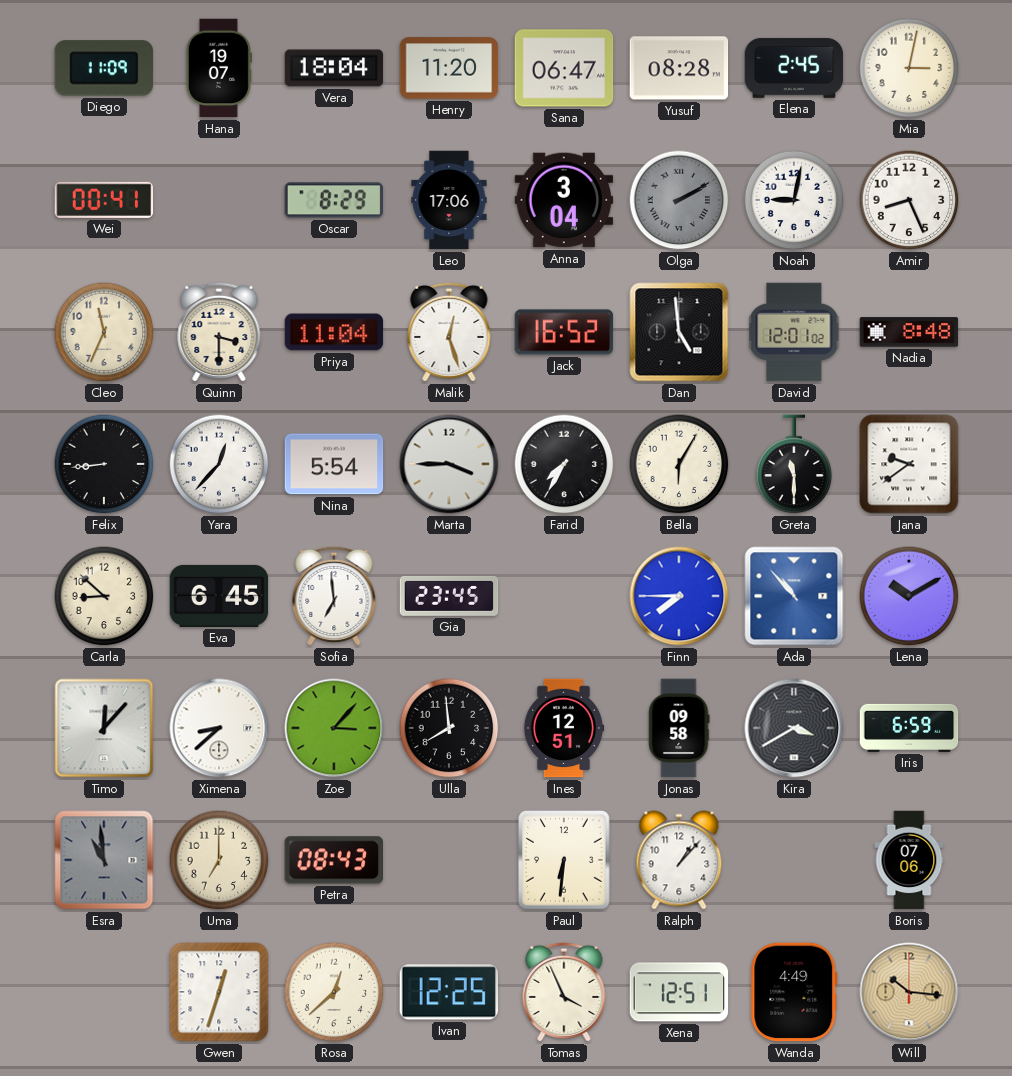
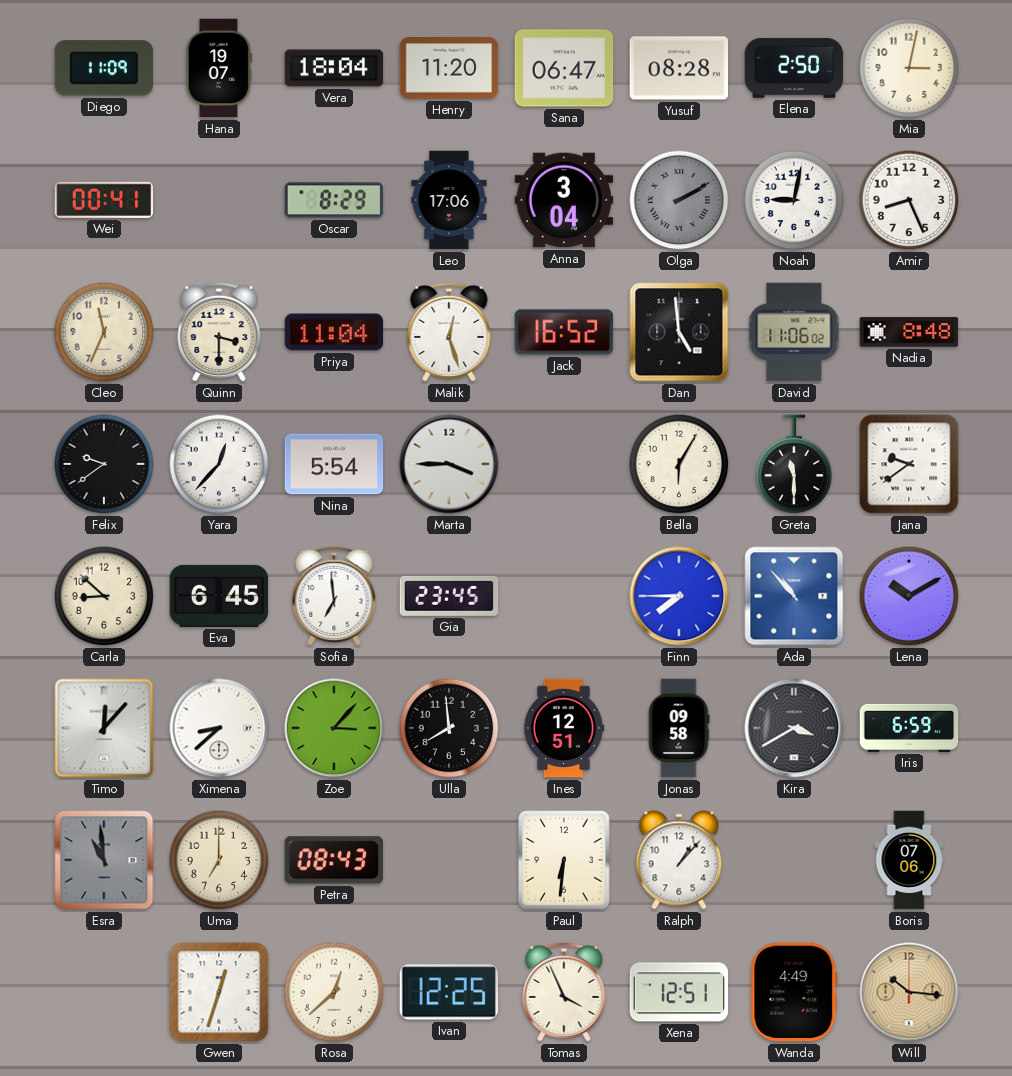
Elena: 2:45 -> 2:50
David: 12:01 -> 11:06
Felix: 8:44 -> 9:39
Farid: 7:35 -> none
